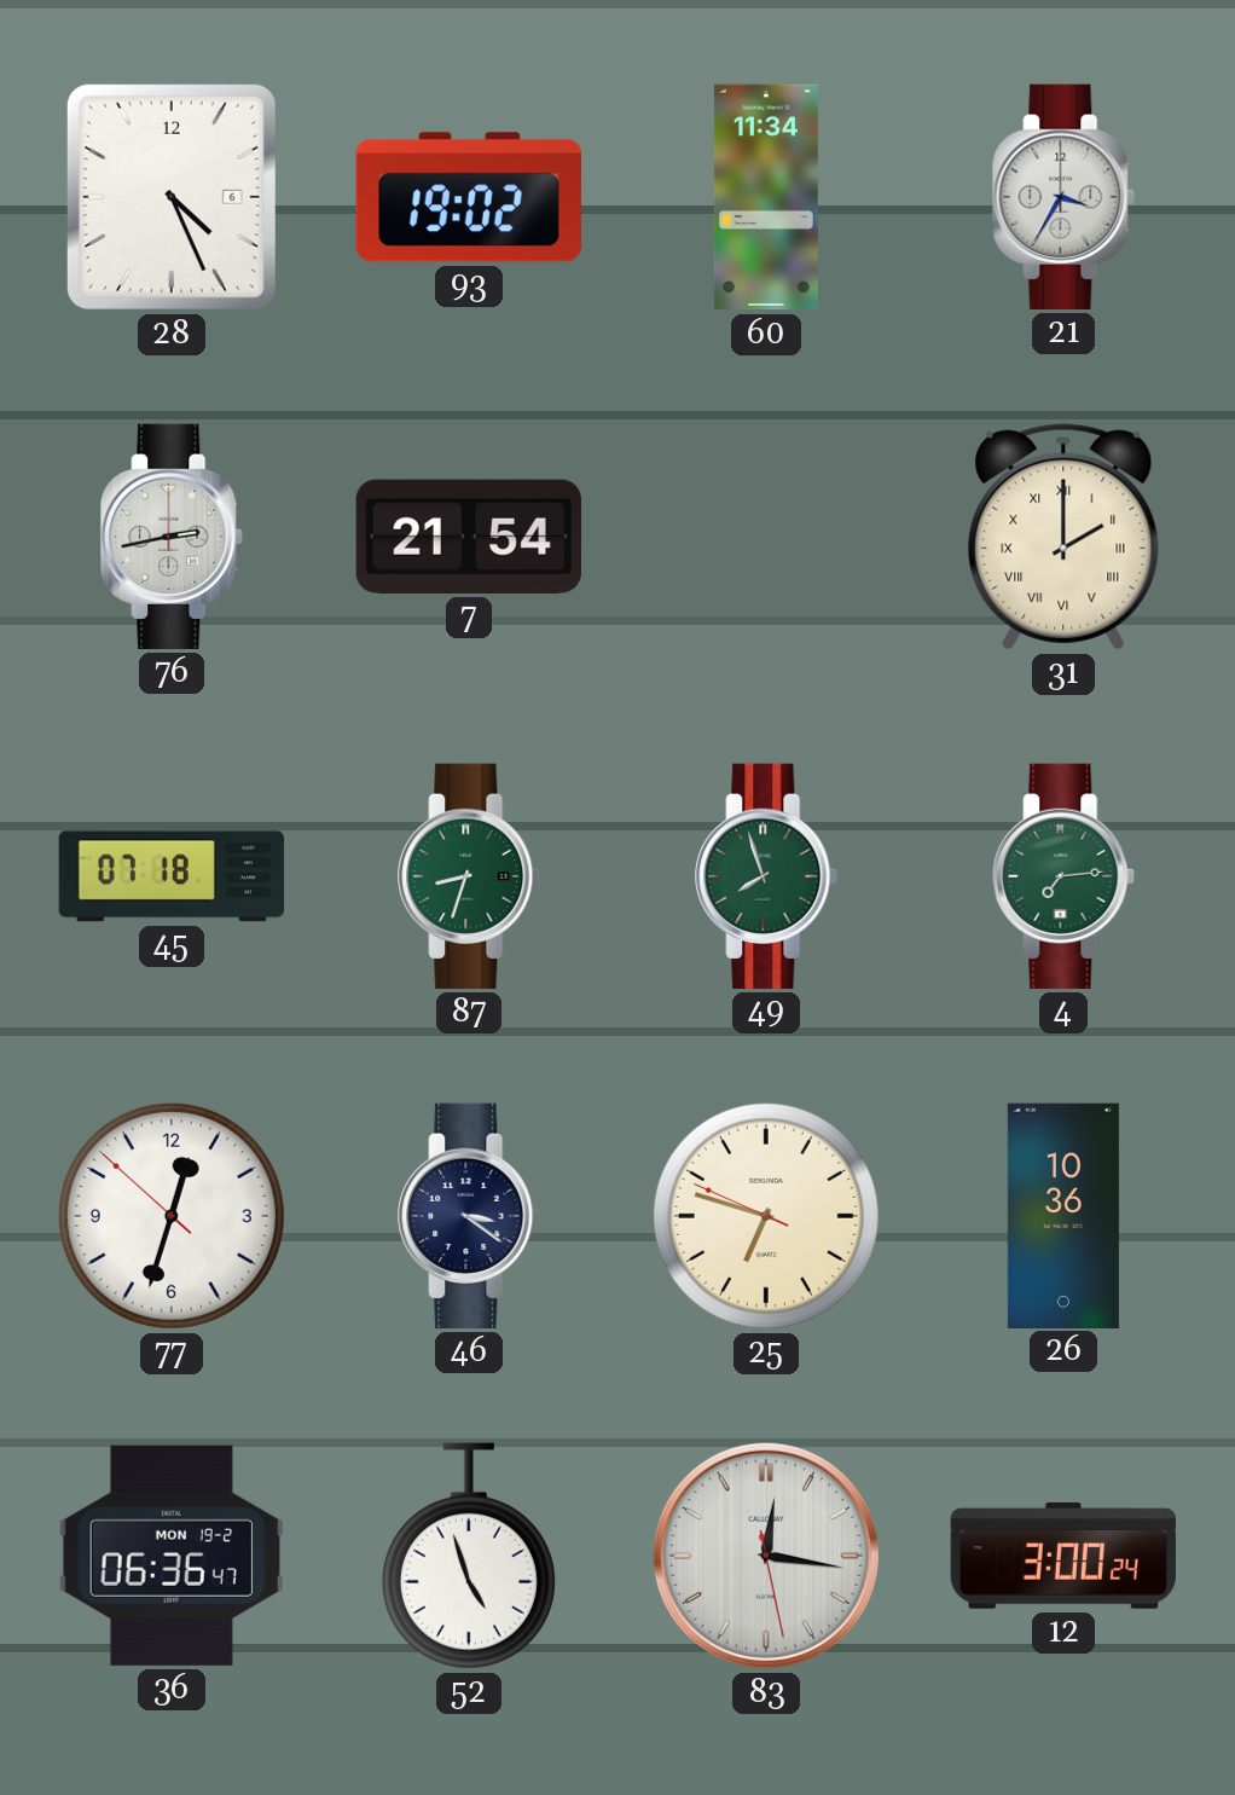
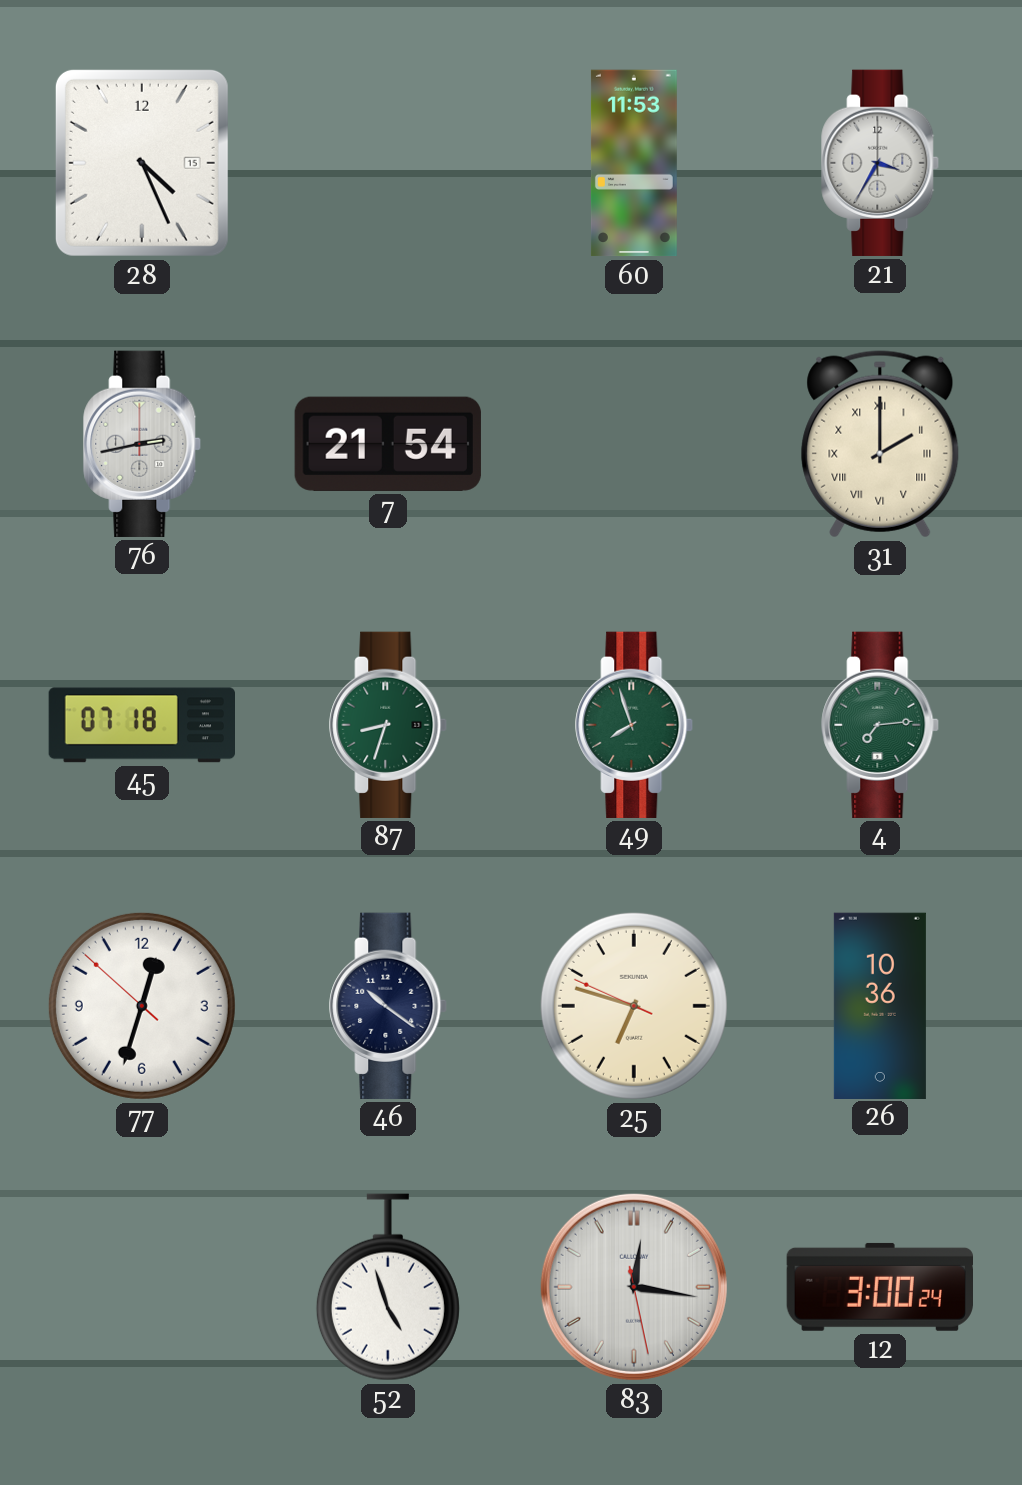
28 date: 6 -> 15
93: 19:02 -> none
60: 11:34 -> 11:53
46: 3:21 -> 10:21
36: 06:36 -> none
